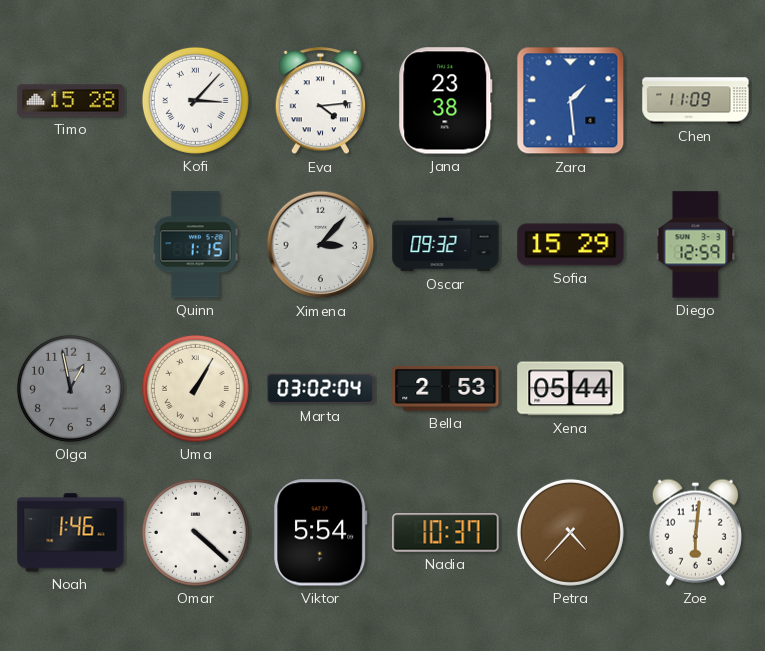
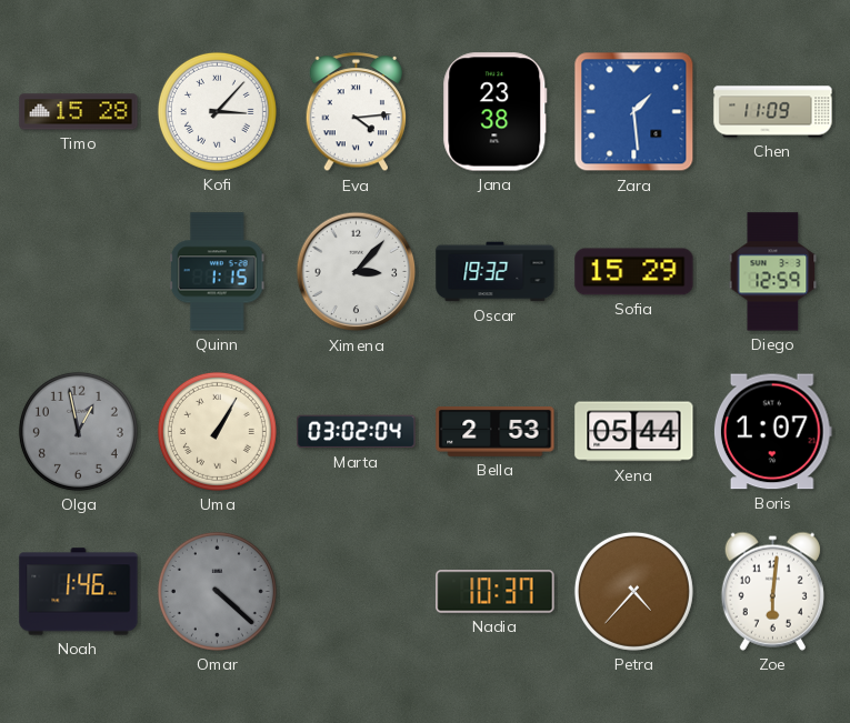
Oscar: 09:32 -> 19:32
Boris: none -> 1:07
Omar dial: white -> grey
Viktor: 5:54 -> none
